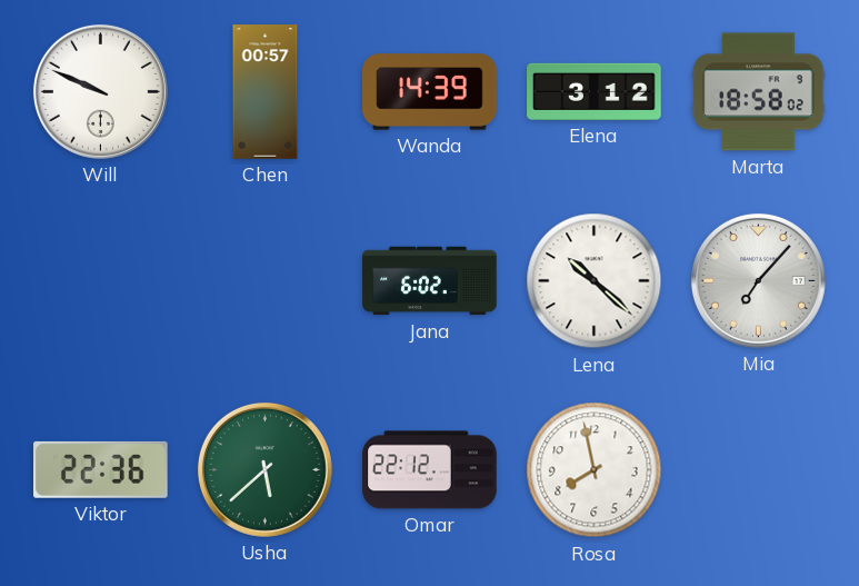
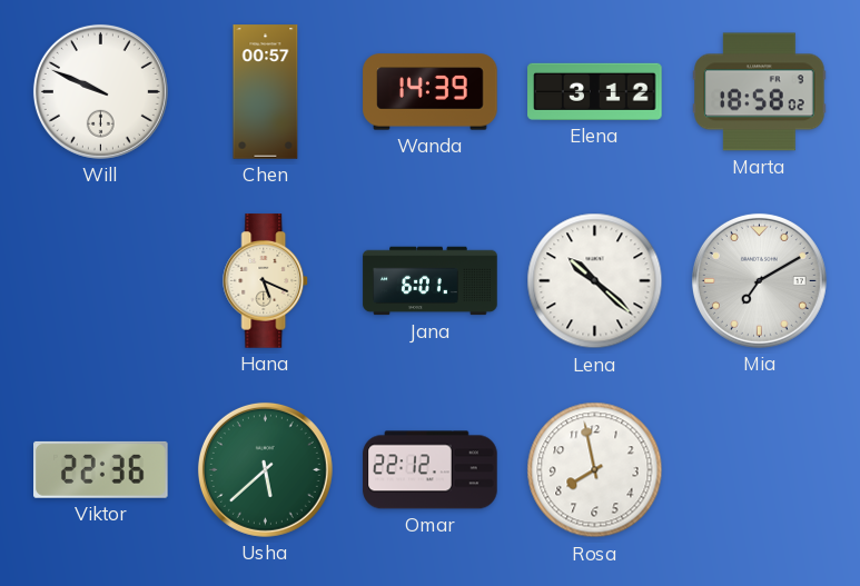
Hana: none -> 5:19
Jana: 6:02 -> 6:01
Mia: 7:07 -> 7:10
